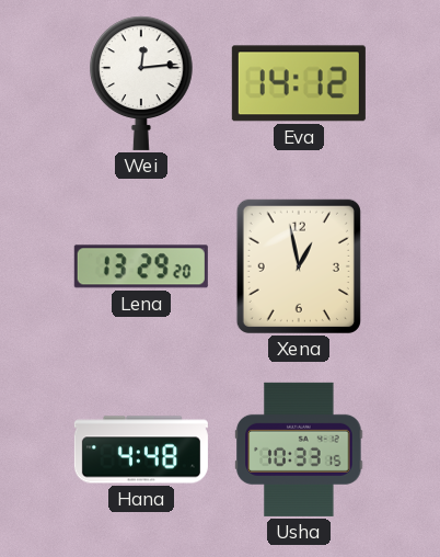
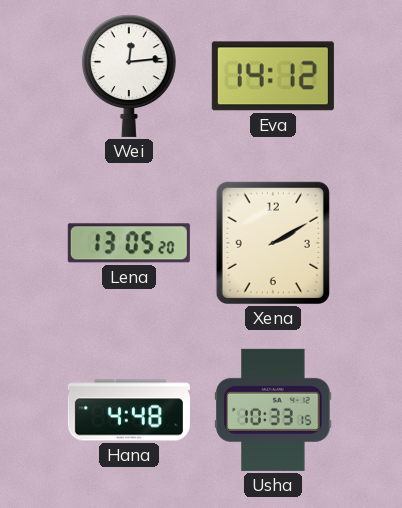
Lena: 13:29 -> 13:05
Xena: 12:58 -> 2:10
